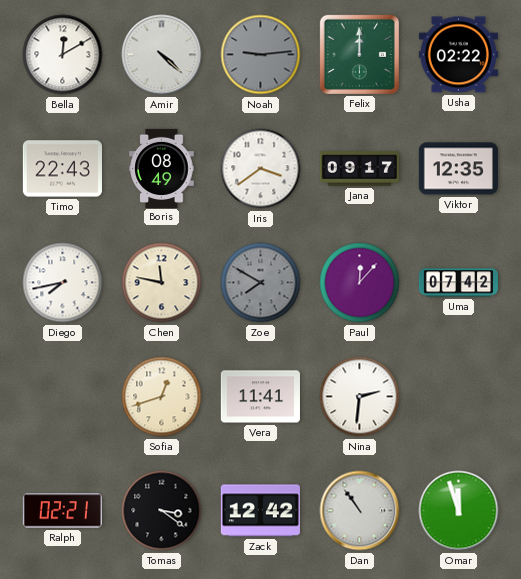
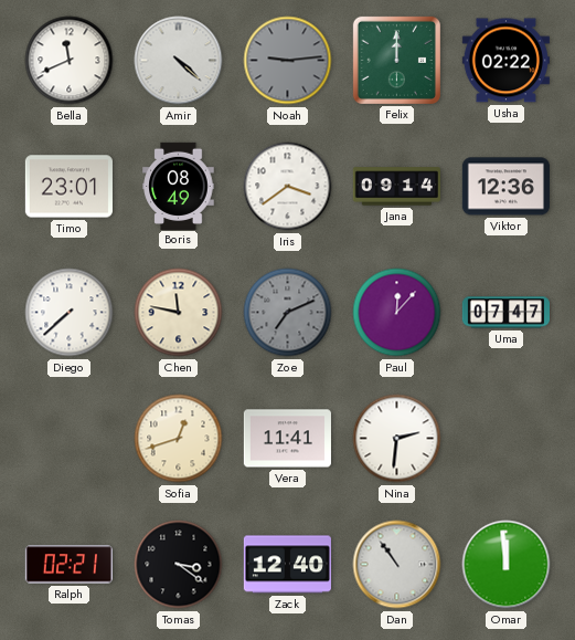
Bella: 12:10 -> 11:41
Timo: 22:43 -> 23:01
Jana: 09:17 -> 09:14
Viktor: 12:35 -> 12:36
Diego: 7:43 -> 7:38
Zoe: 7:50 -> 7:11
Uma: 07:42 -> 07:47
Zack: 12:42 -> 12:40
Omar: 11:57 -> 11:59
